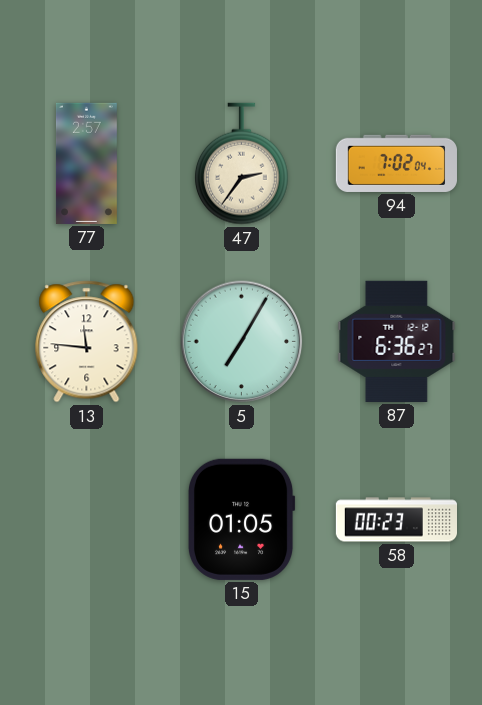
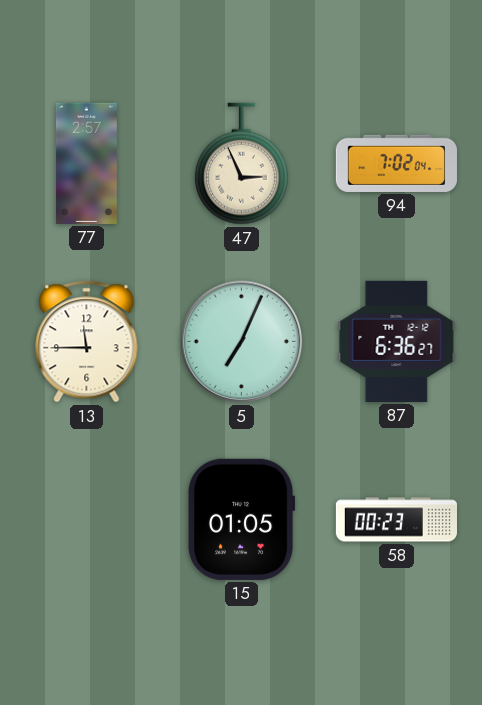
47: 2:36 -> 2:56
13: 11:46 -> 11:45
5: 7:05 -> 7:04
